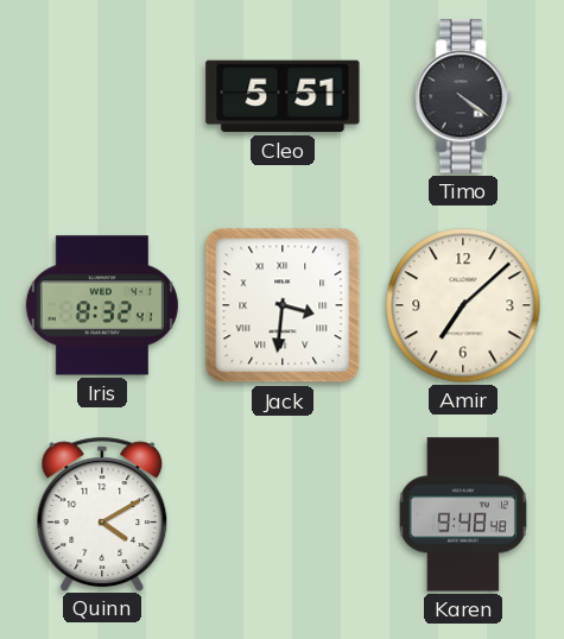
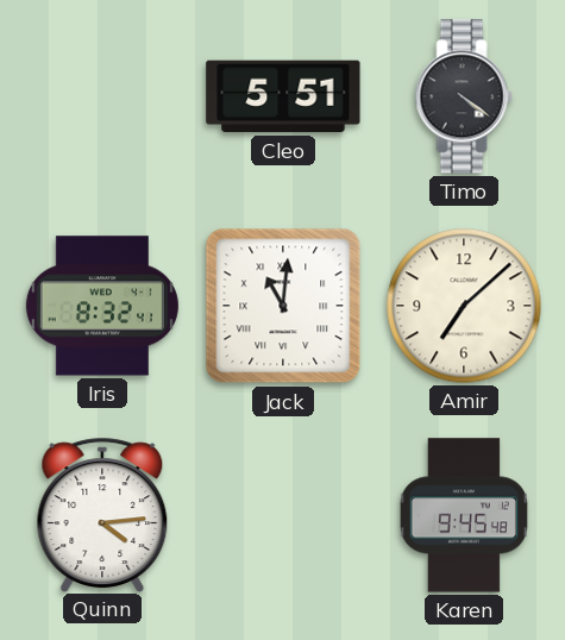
Jack: 3:31 -> 11:01
Quinn: 4:10 -> 4:14
Karen: 9:48 -> 9:45
